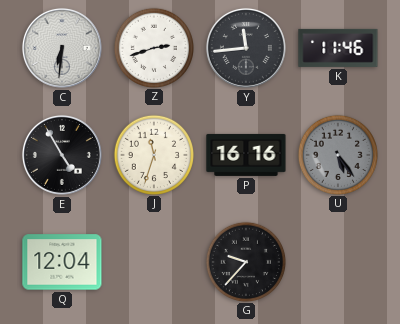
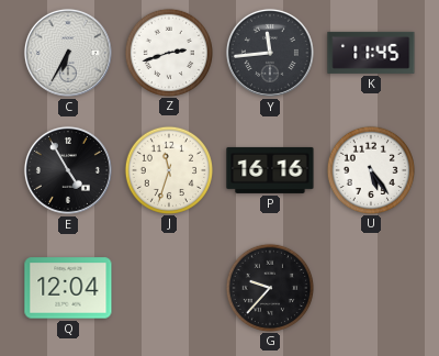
C: 6:31 -> 6:35
K: 11:46 -> 11:45
U dial: grey -> white
